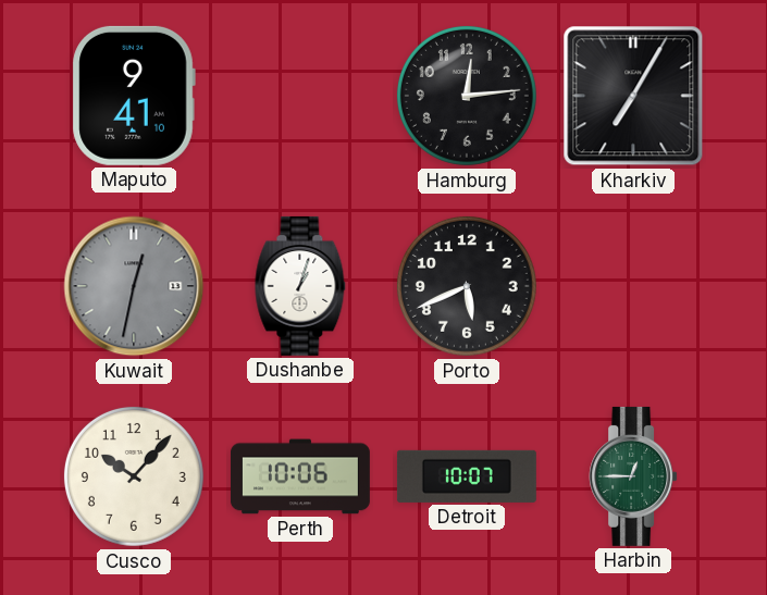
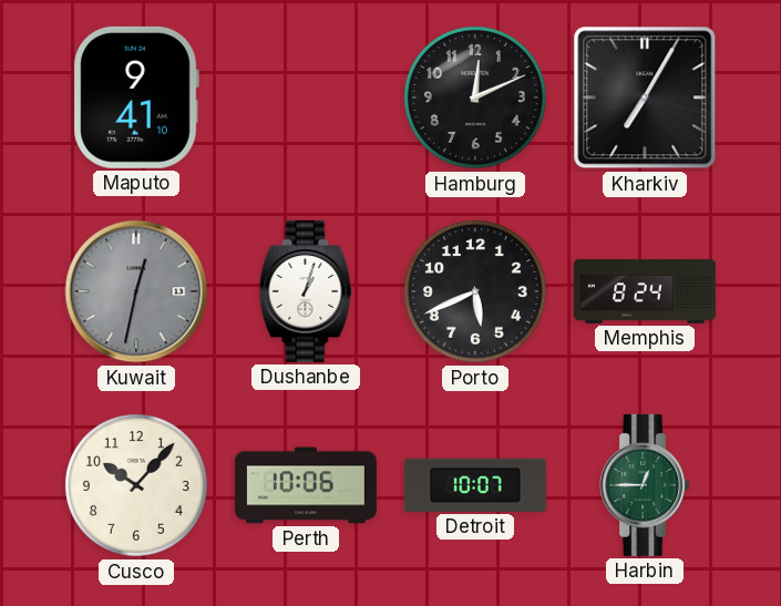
Hamburg: 12:14 -> 12:11
Memphis: none -> 8:24
